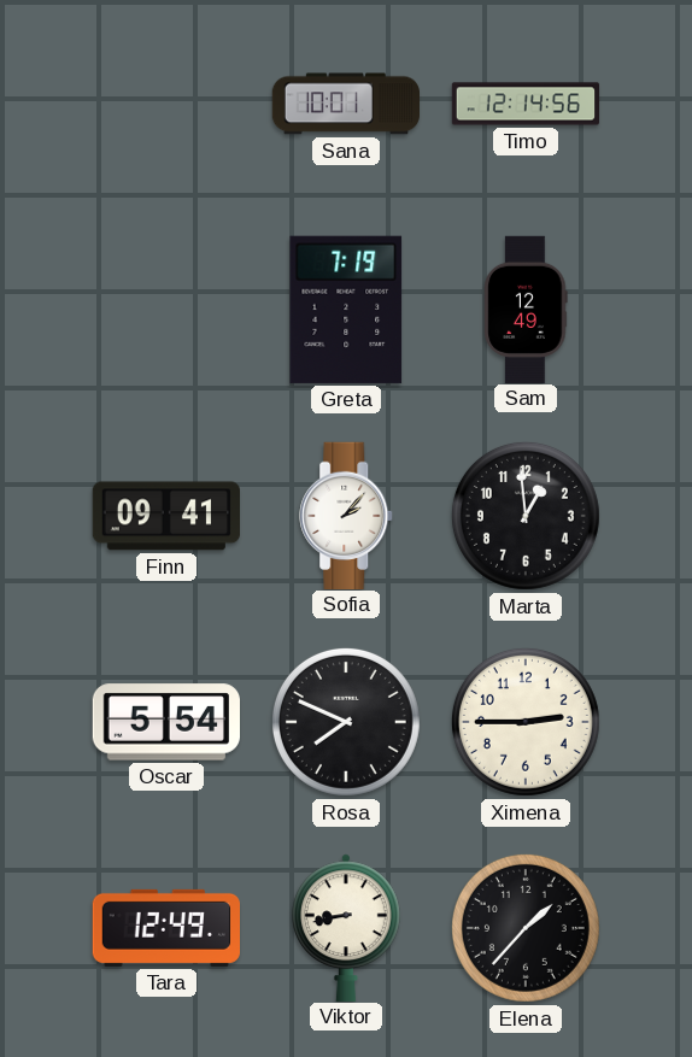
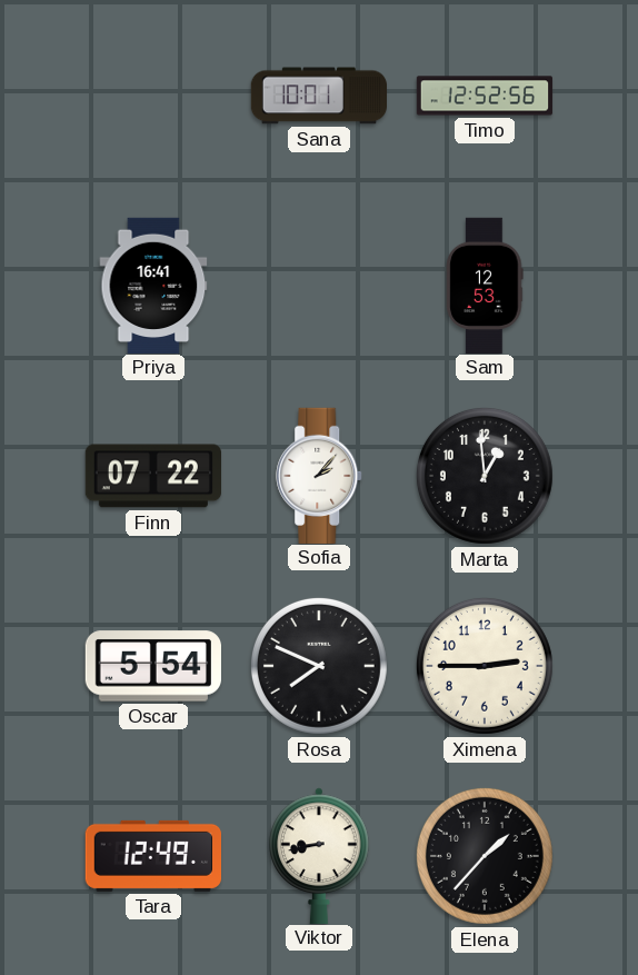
Timo: 12:14 -> 12:52
Priya: none -> 16:41
Greta: 7:19 -> none
Sam: 12:49 -> 12:53
Finn: 09:41 -> 07:22
